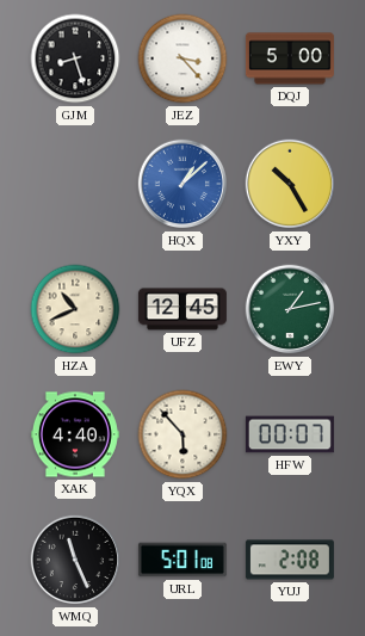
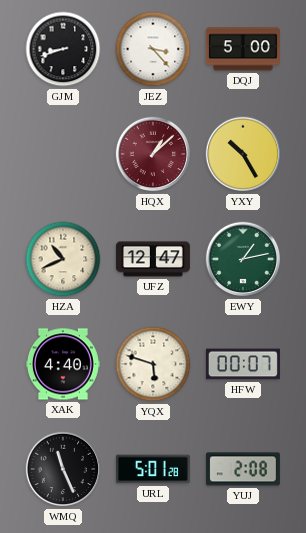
GJM: 8:27 -> 8:42
HQX dial: blue -> burgundy
UFZ: 12:45 -> 12:47
YQX: 5:53 -> 5:48
URL: 5:01:08 -> 5:01:28
